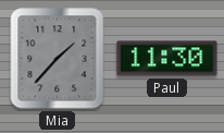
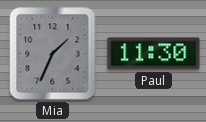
Mia: 1:37 -> 1:34
